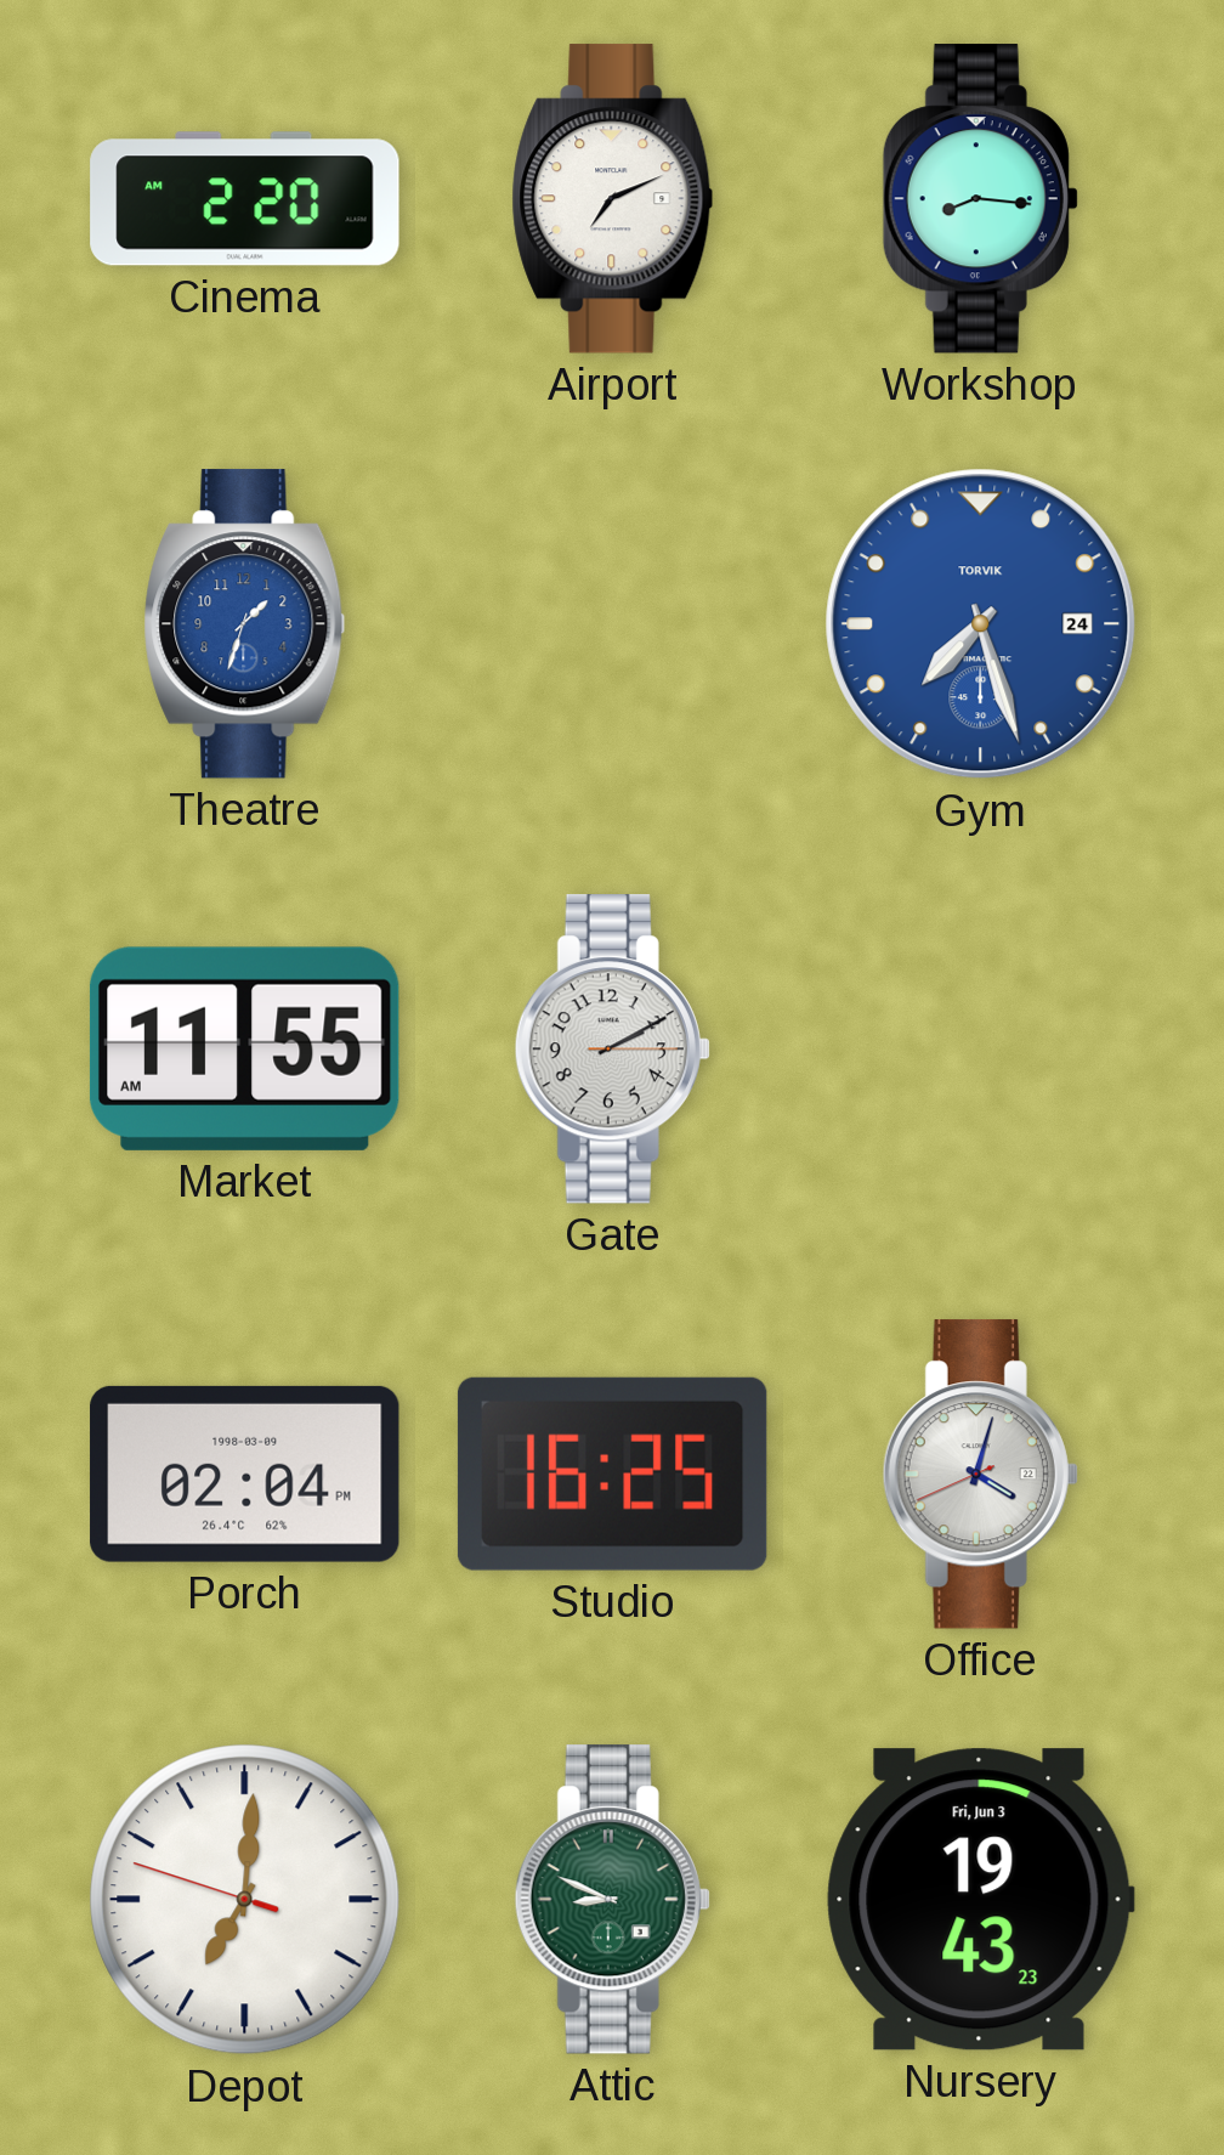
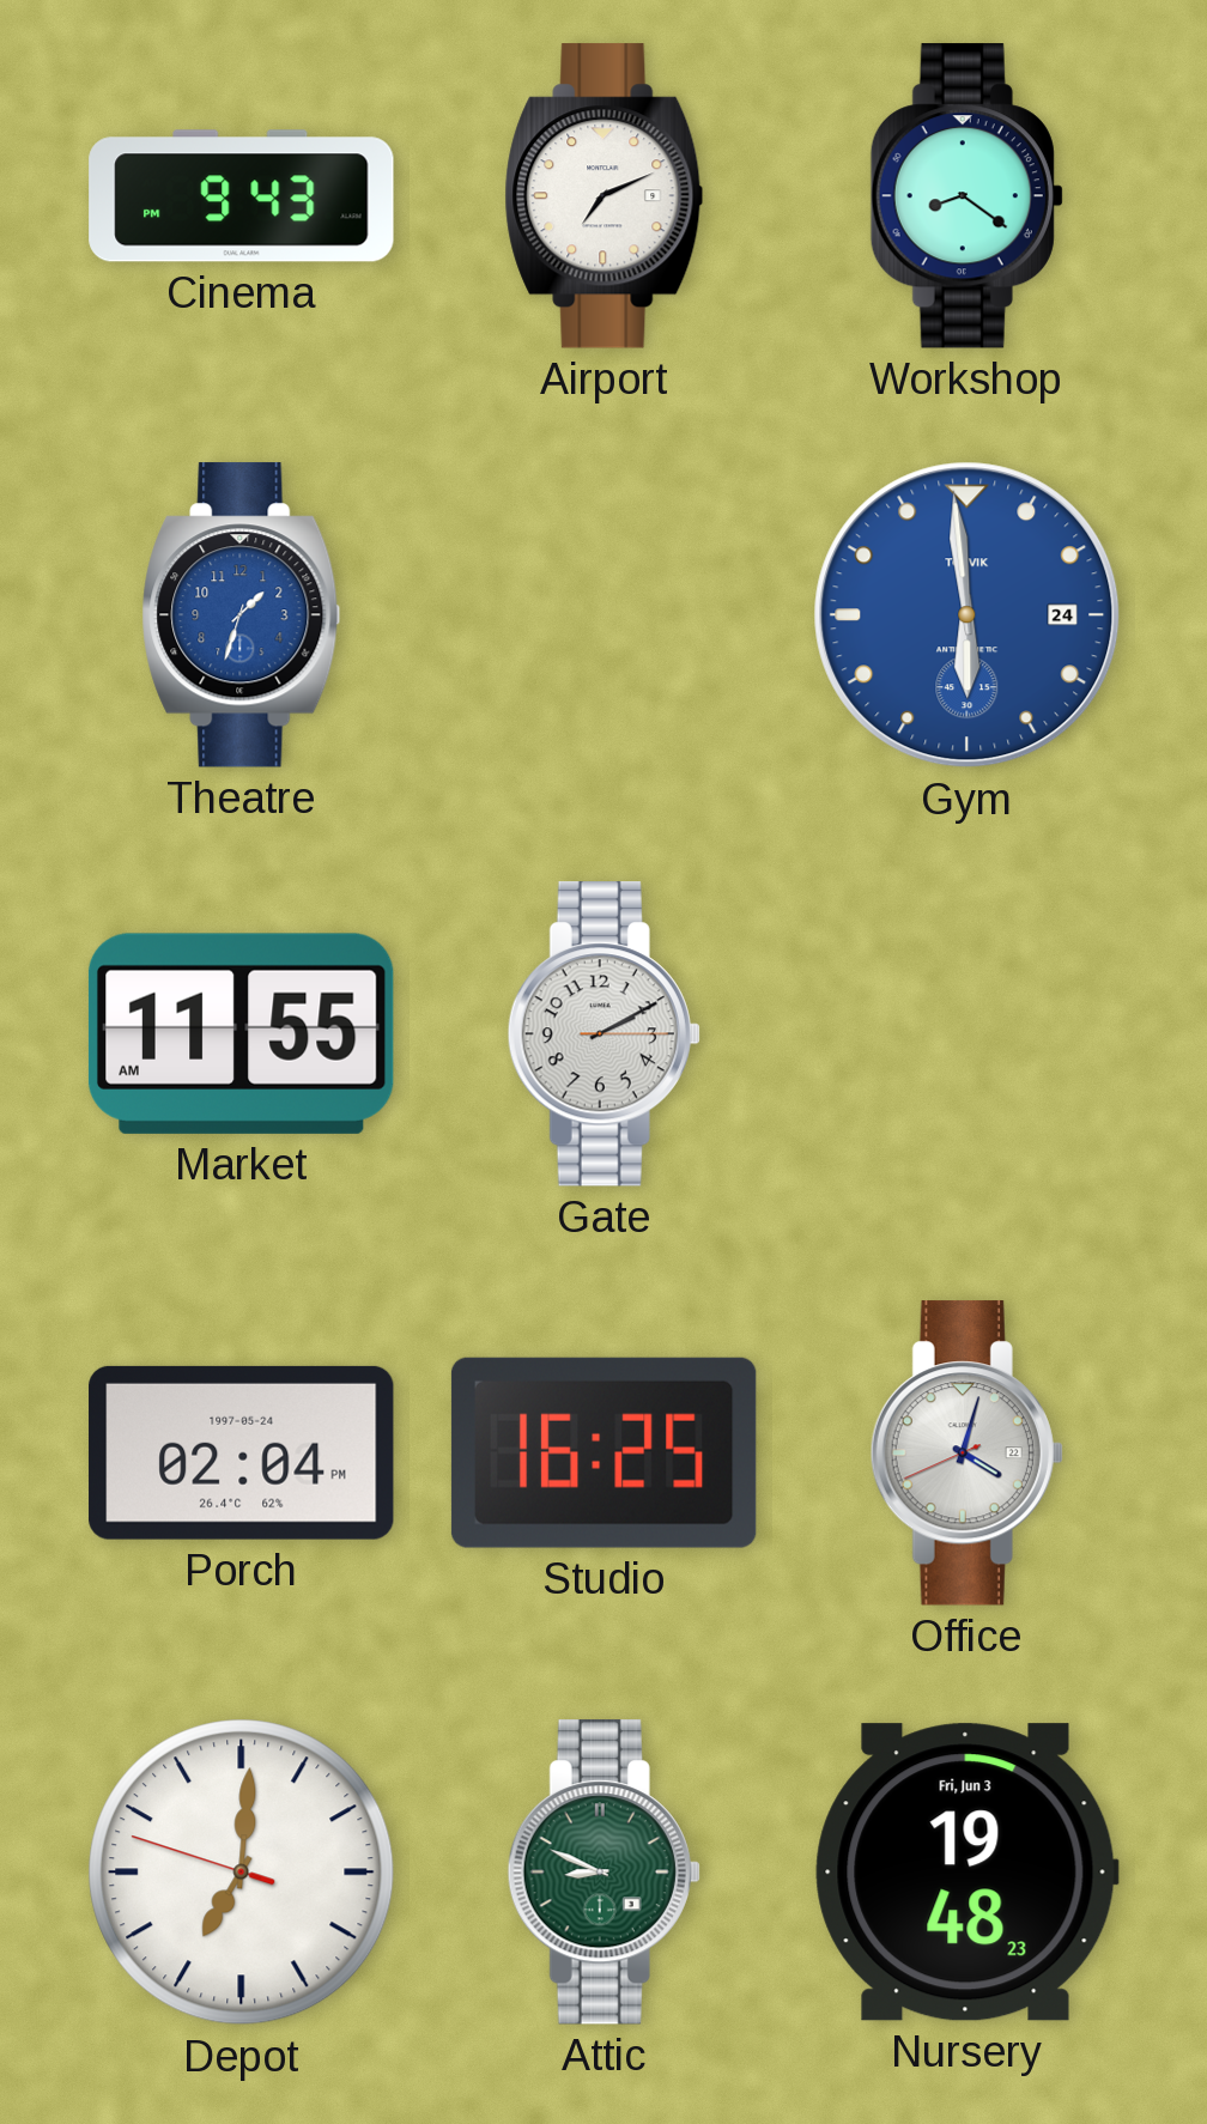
Cinema: 2:20 -> 9:43
Workshop: 8:16 -> 8:21
Gym: 7:27 -> 5:59
Porch date: 1998-03-09 -> 1997-05-24
Nursery: 19:43 -> 19:48
